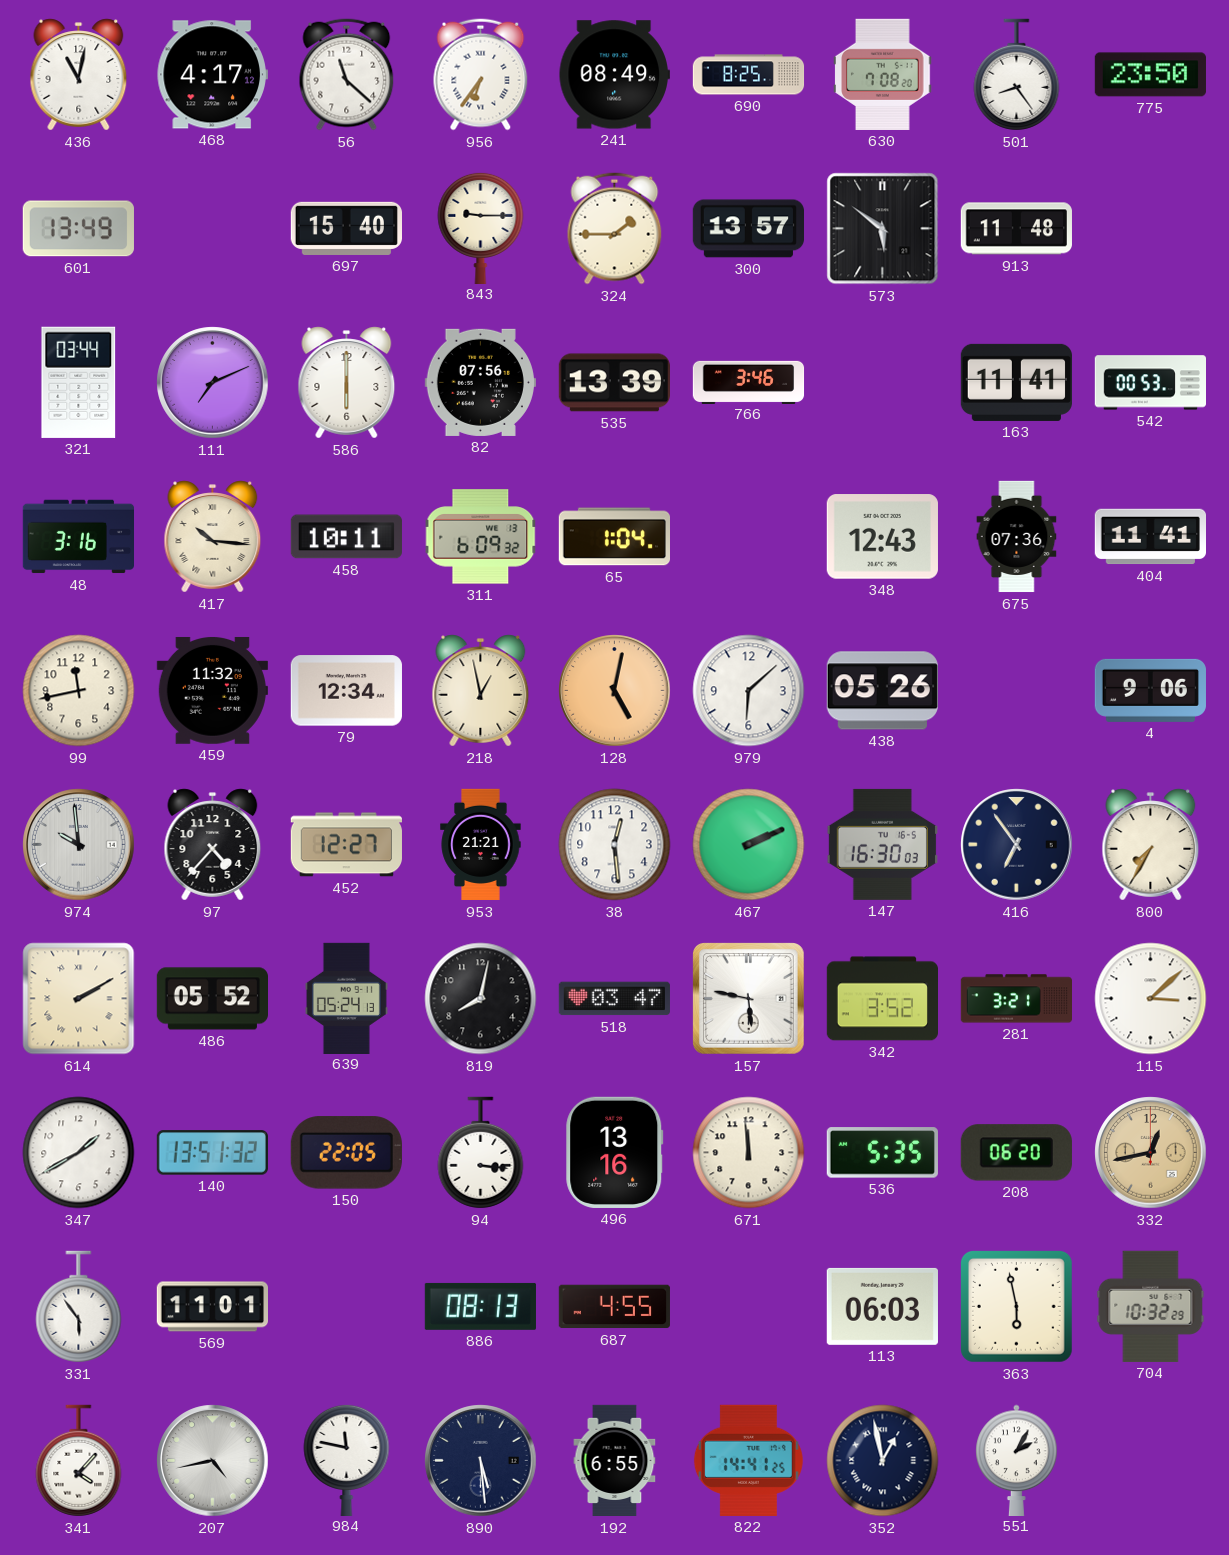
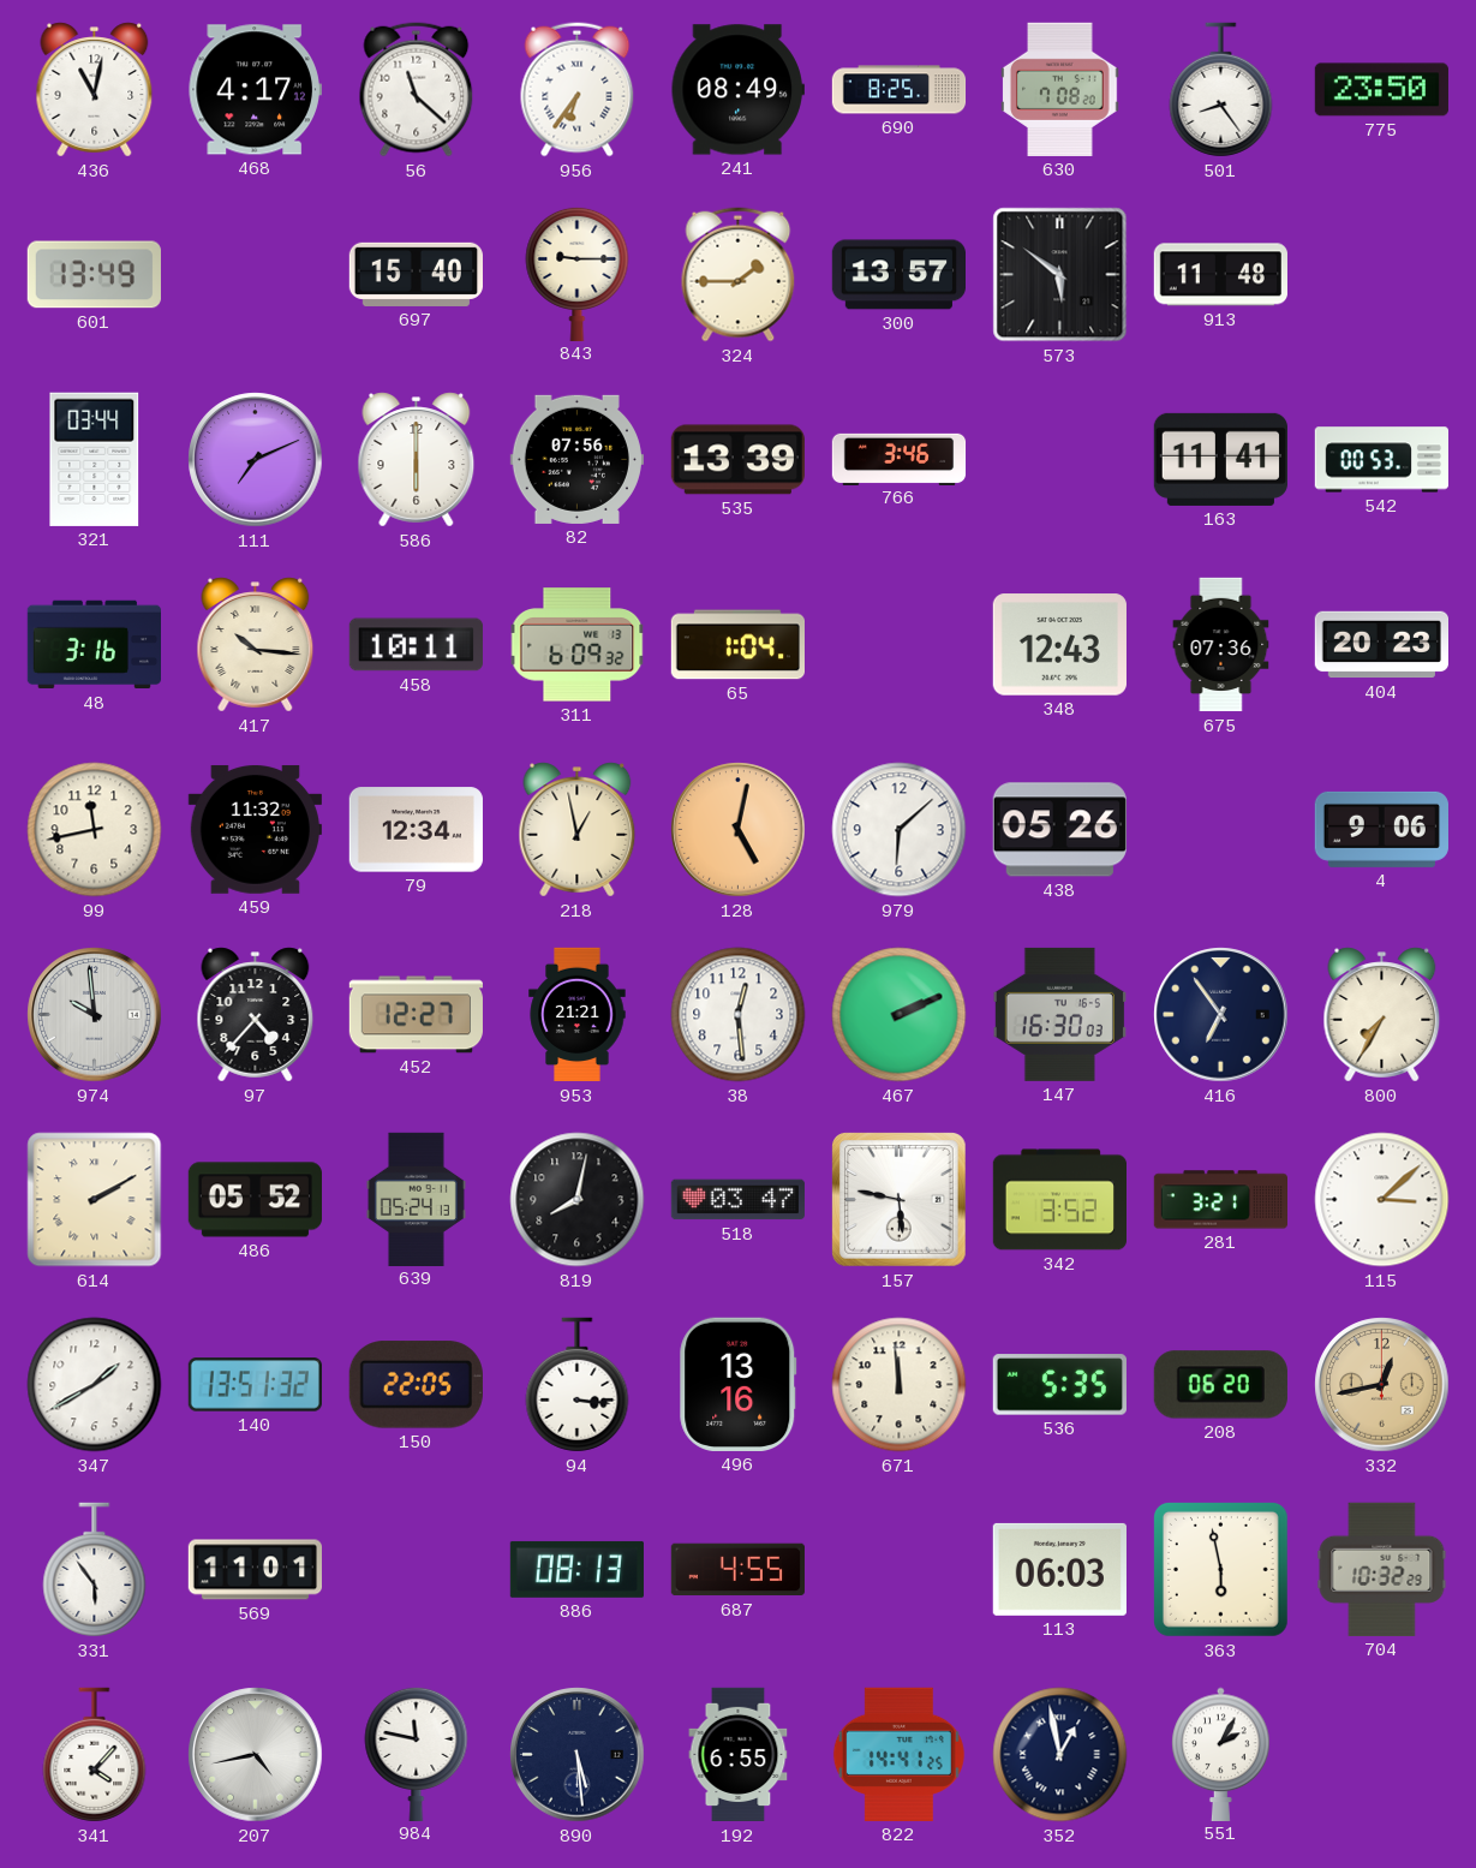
404: 11:41 -> 20:23
